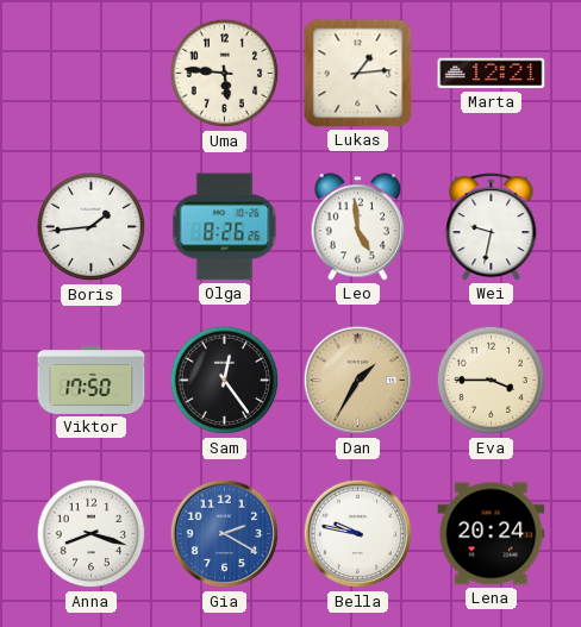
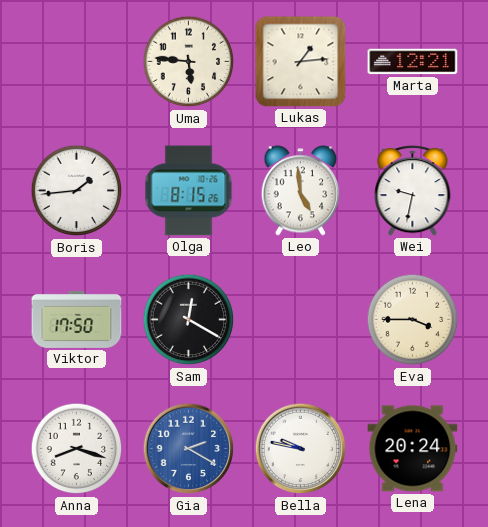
Olga: 8:26 -> 8:15
Sam: 12:24 -> 12:20
Dan: 1:35 -> none
